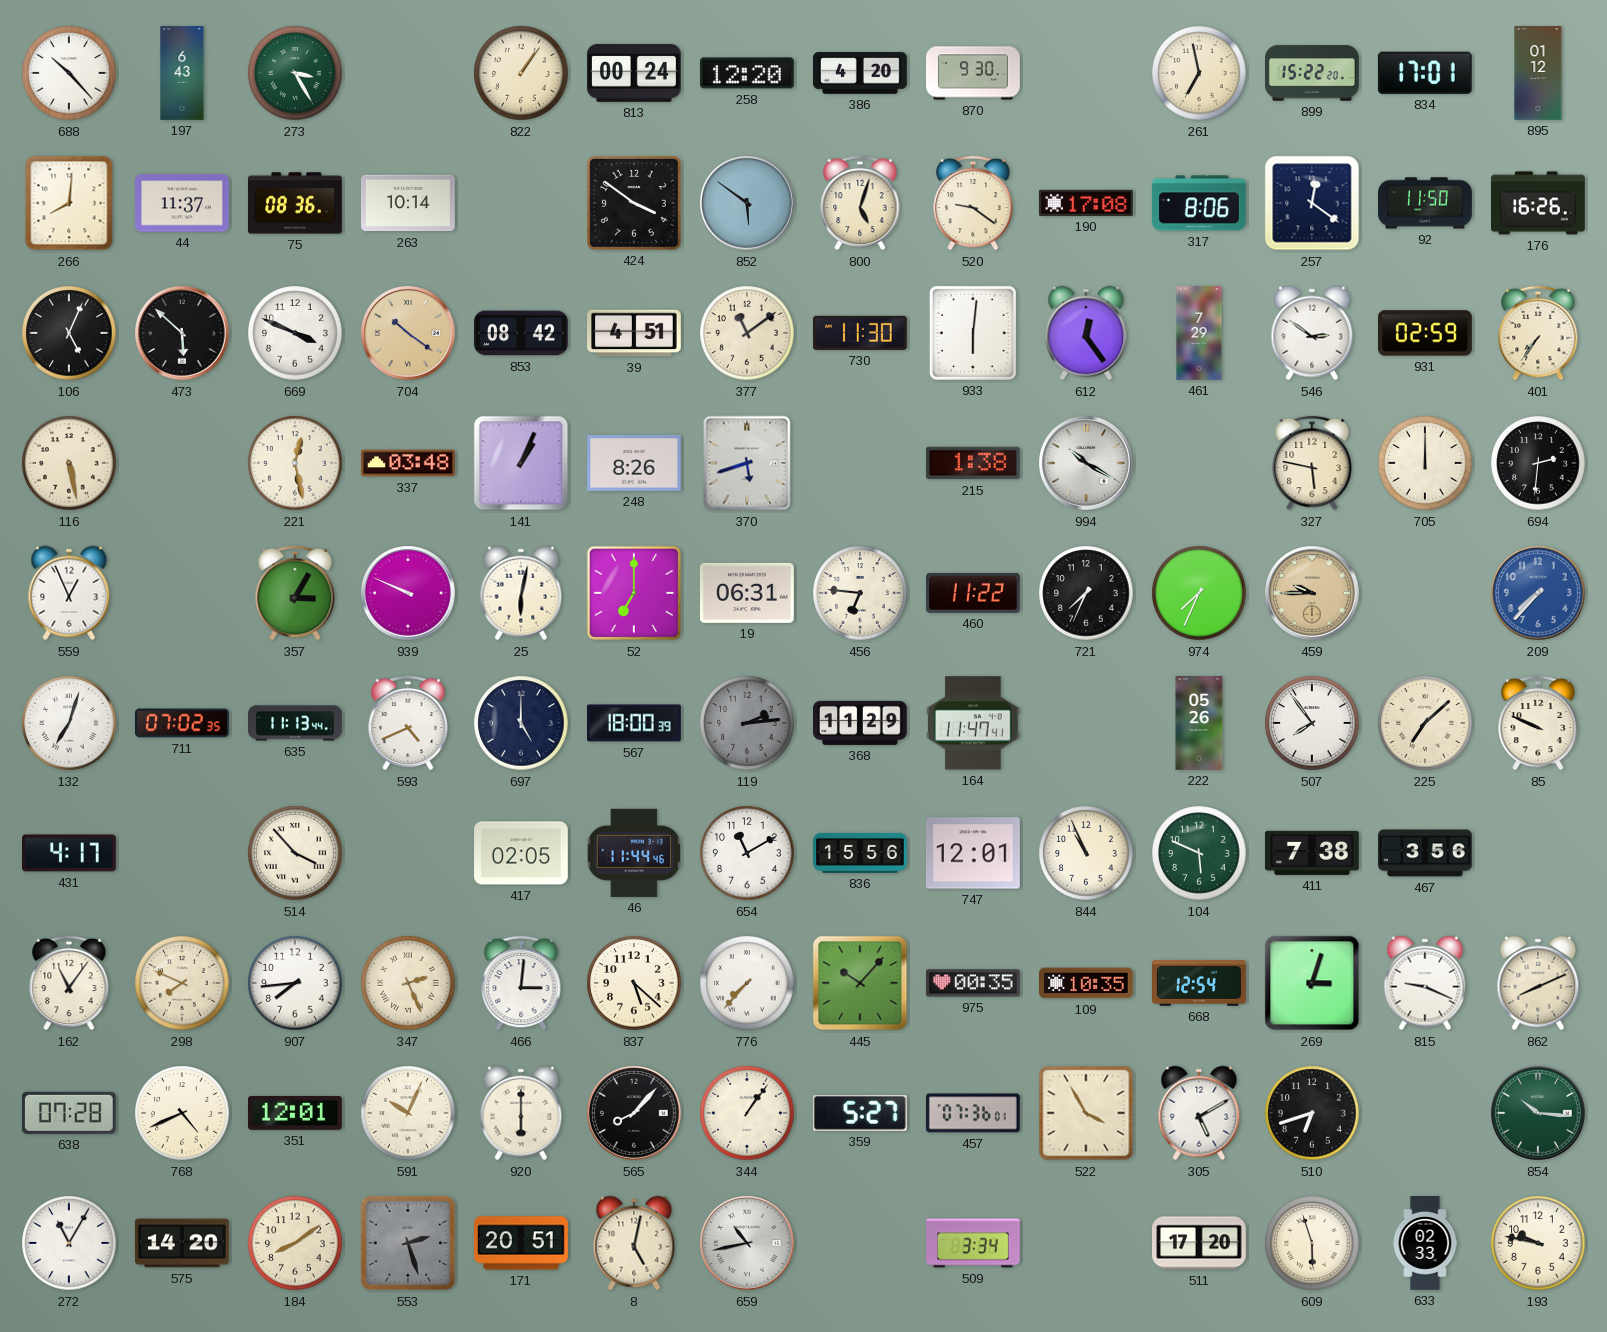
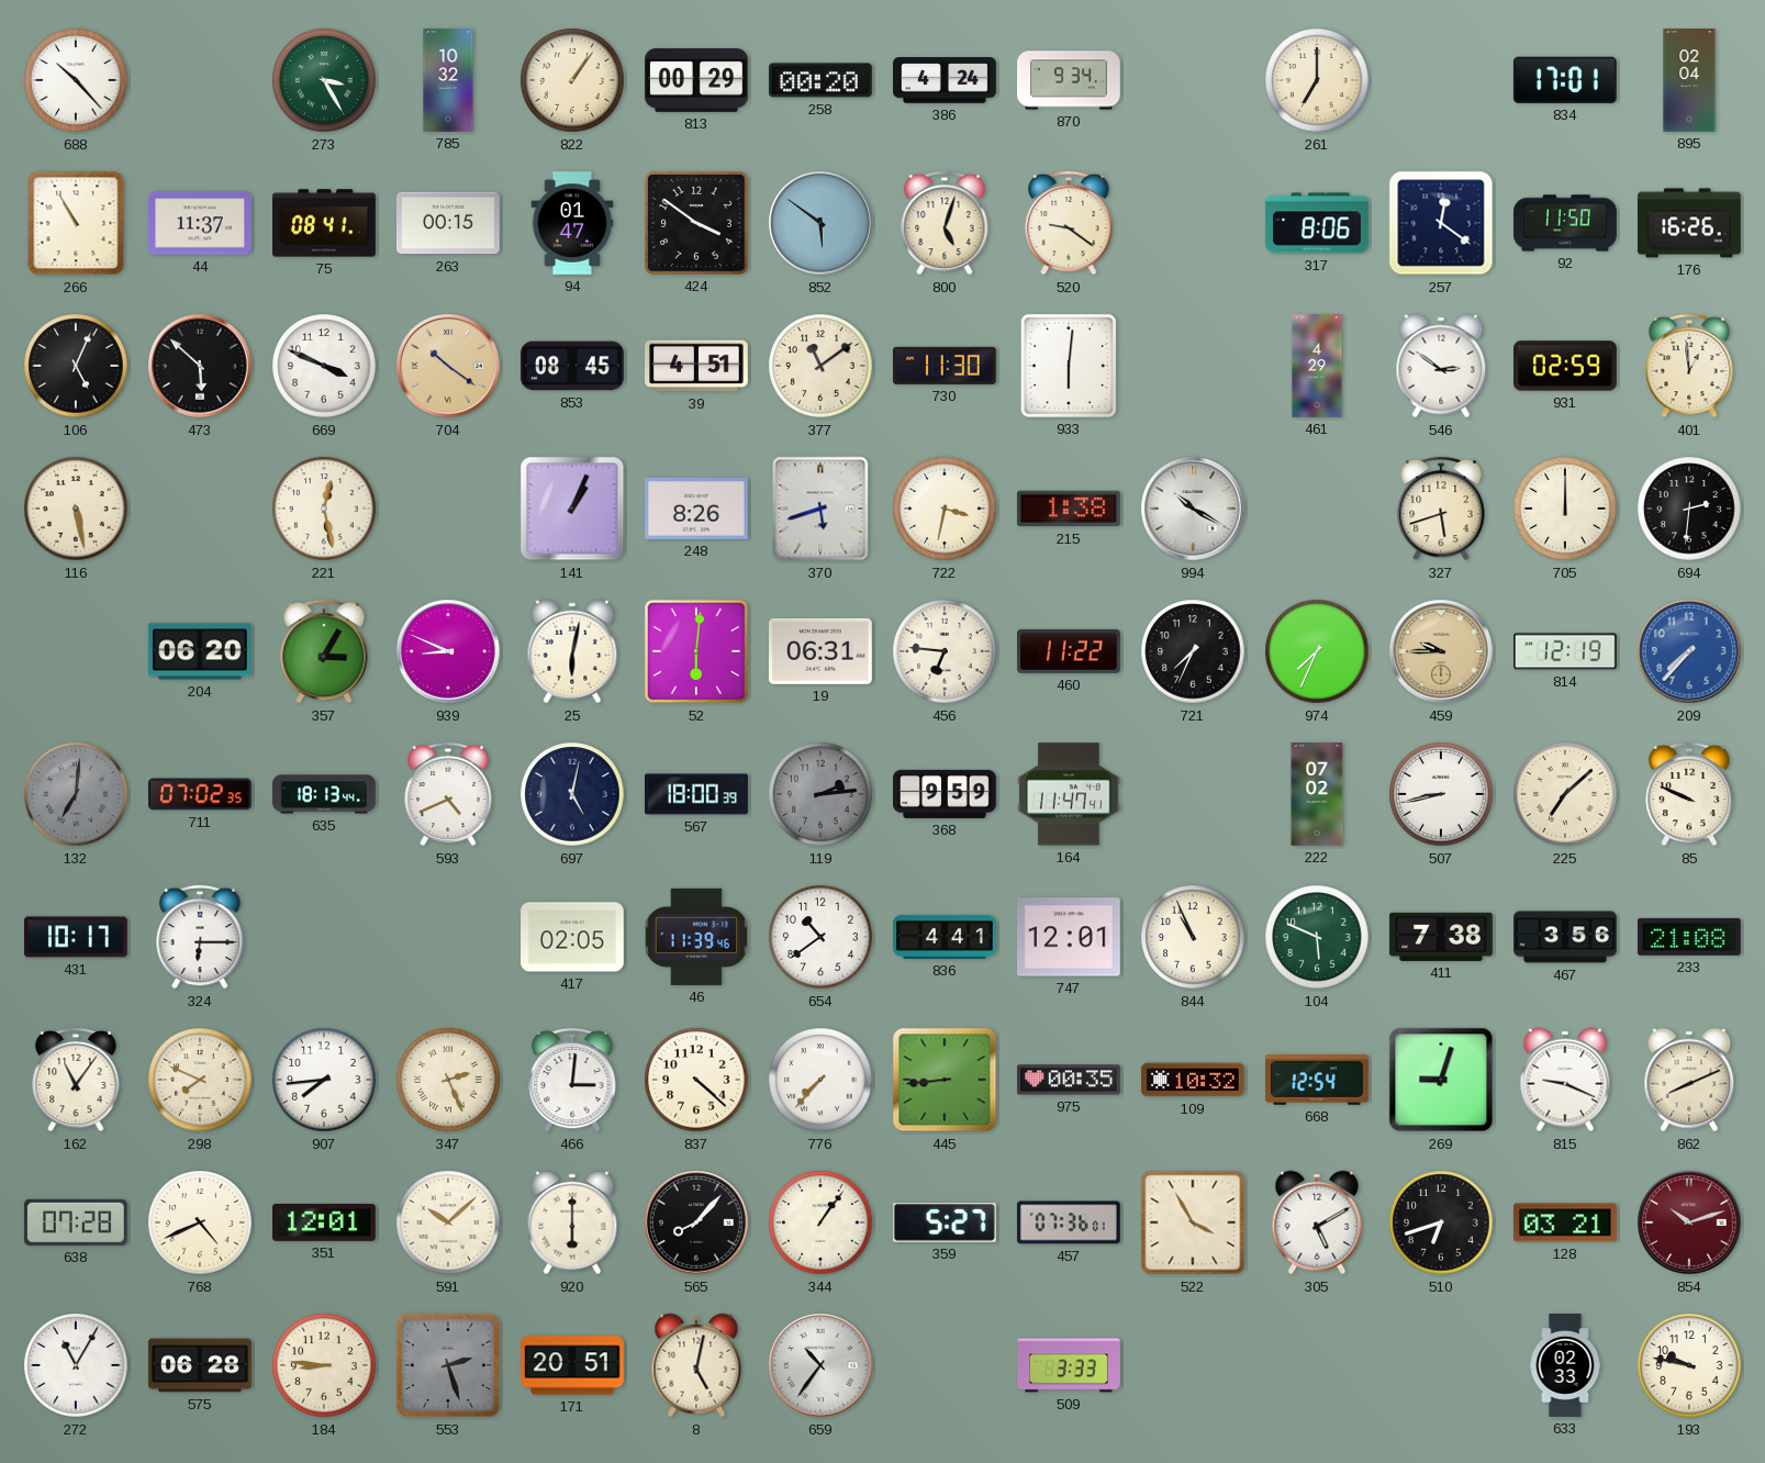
197: 6:43 -> none
785: none -> 10:32
813: 00:24 -> 00:29
258: 12:20 -> 00:20
386: 4:20 -> 4:24
870: 9:30 -> 9:34
261: 6:58 -> 7:00
899: 15:22 -> none
895: 01:12 -> 02:04
266: 8:01 -> 10:55
75: 08:36 -> 08:41
263: 10:14 -> 00:15
94: none -> 01:47
190: 17:08 -> none
853: 08:42 -> 08:45
612: 12:24 -> none
461: 7:29 -> 4:29
401: 7:36 -> 12:59
337: 03:48 -> none
722: none -> 3:32
327: 5:47 -> 5:42
559: 12:56 -> none
204: none -> 06:20
939: 9:49 -> 8:49
52: 7:00 -> 6:01
814: none -> 12:19
132: 7:03 -> 7:01
132 dial: white -> grey
635: 11:13 -> 18:13
697: 5:00 -> 5:02
368: 11:29 -> 9:59
222: 05:26 -> 07:02
507: 7:54 -> 8:43
431: 4:17 -> 10:17
324: none -> 6:15
514: 3:53 -> none
46: 11:44 -> 11:39
654: 11:10 -> 10:39
836: 15:56 -> 4:41
233: none -> 21:08
837: 5:22 -> 4:22
445: 10:07 -> 8:44
109: 10:35 -> 10:32
269: 3:03 -> 9:03
591: 10:04 -> 10:08
128: none -> 03:21
854: 10:16 -> 10:12
854 dial: green -> burgundy
575: 14:20 -> 06:28
184: 8:09 -> 8:46
659: 10:43 -> 10:36
509: 3:34 -> 3:33
511: 17:20 -> none
609: 5:57 -> none
